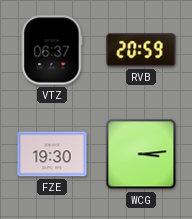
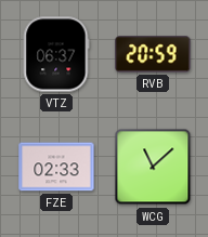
FZE: 19:30 -> 02:33
WCG: 3:14 -> 11:08
